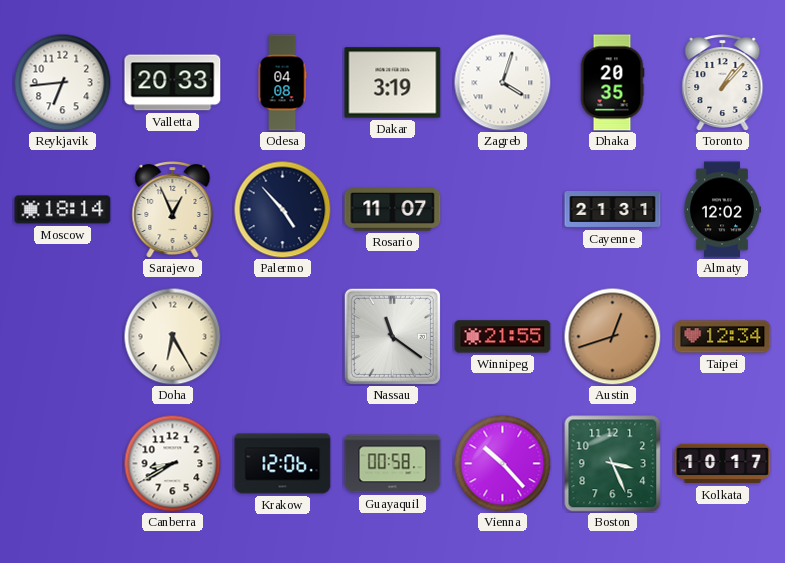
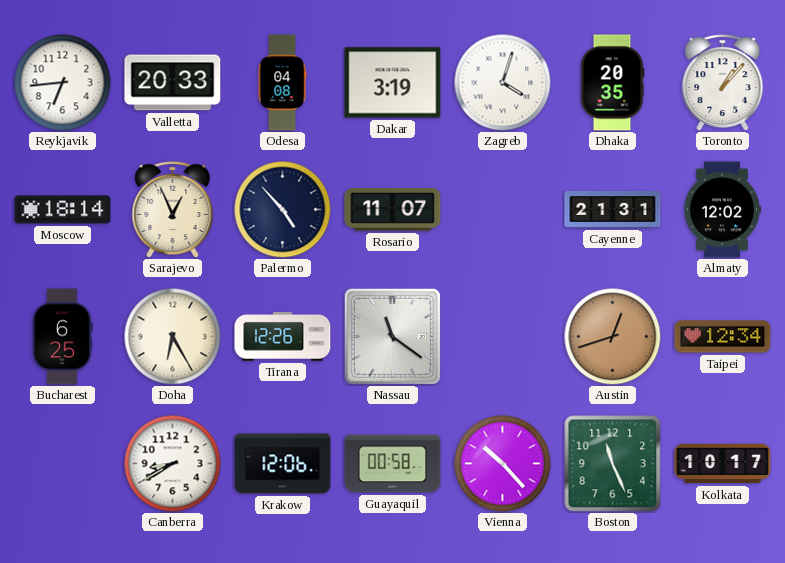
Bucharest: none -> 6:25
Tirana: none -> 12:26
Winnipeg: 21:55 -> none
Boston: 3:26 -> 11:26
